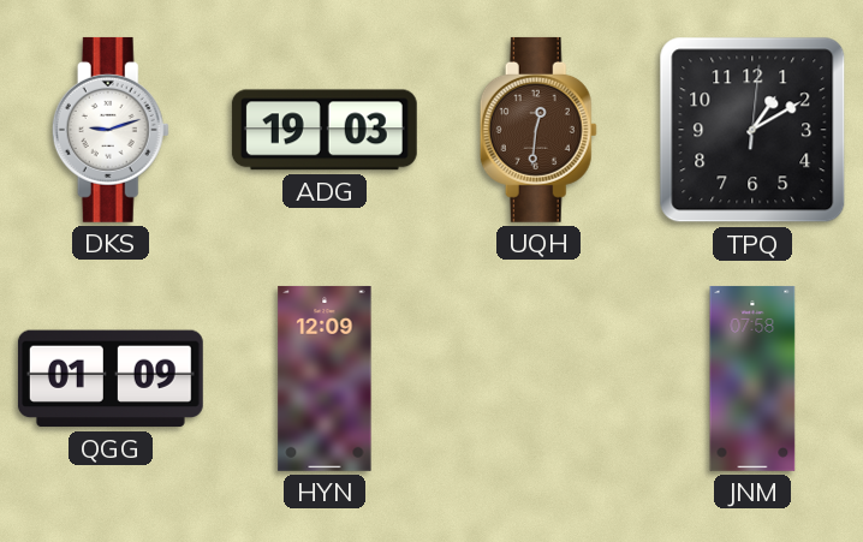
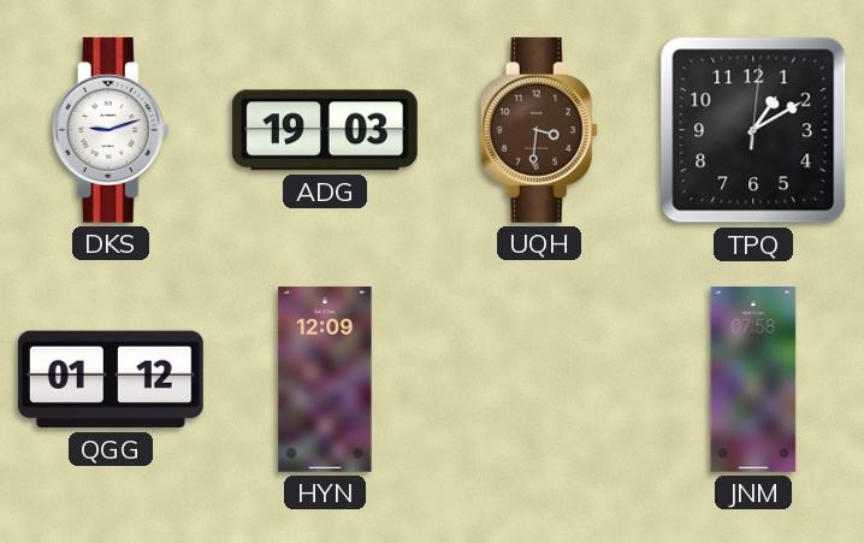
UQH: 12:31 -> 3:31
QGG: 01:09 -> 01:12
